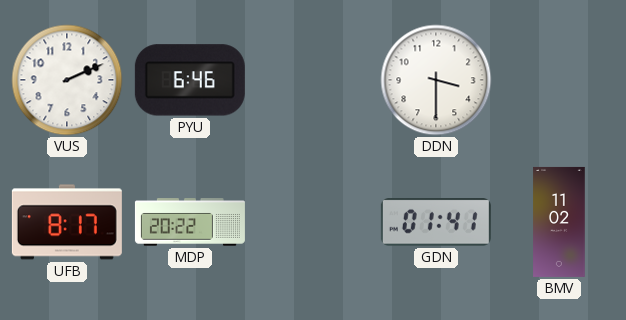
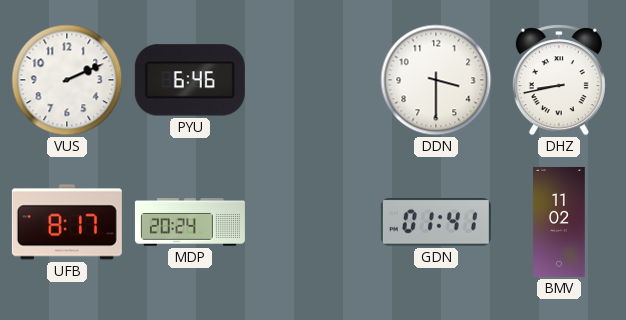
DHZ: none -> 8:43
MDP: 20:22 -> 20:24
